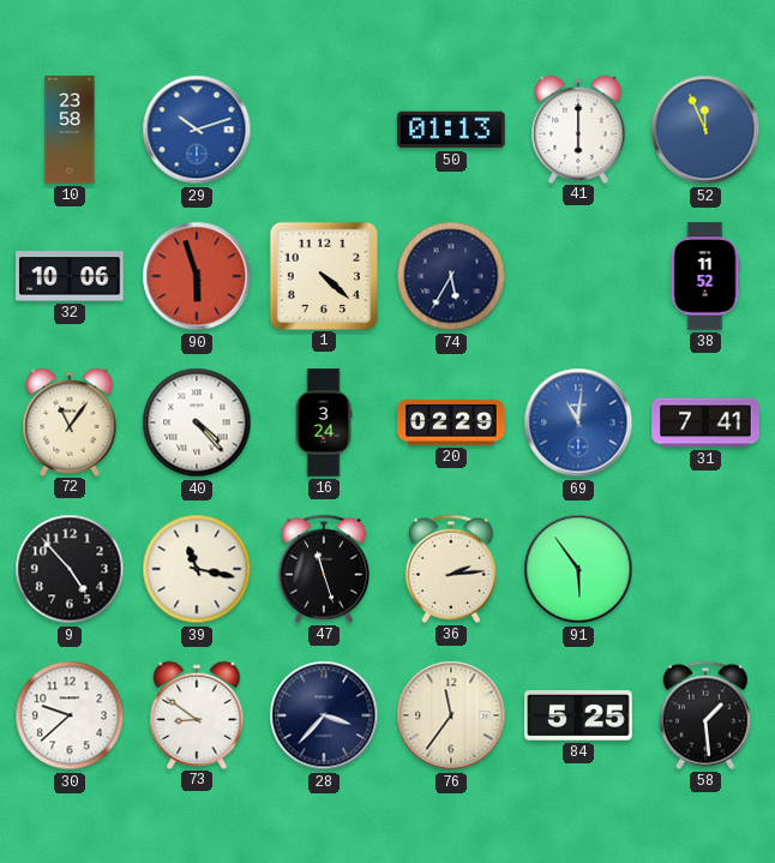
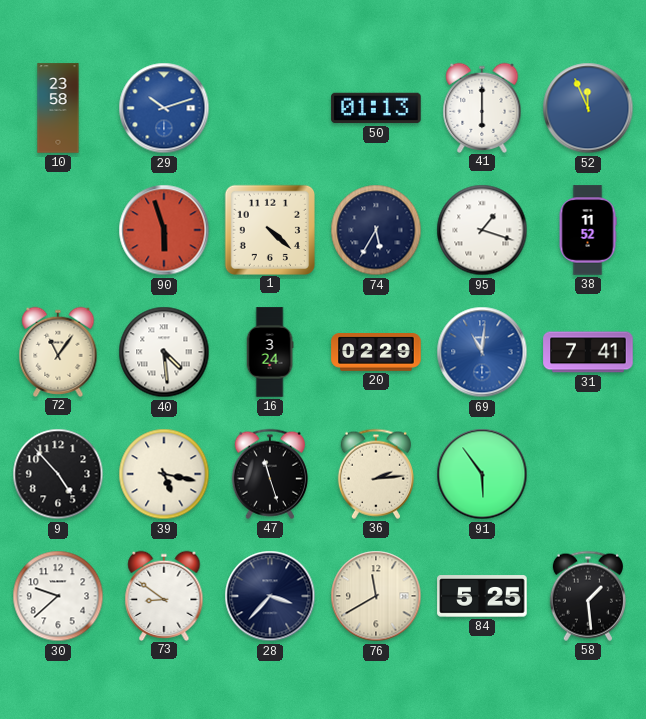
32: 10:06 -> none
95: none -> 1:18
40: 4:23 -> 4:29
39: 11:17 -> 5:17
76: 11:36 -> 11:40
